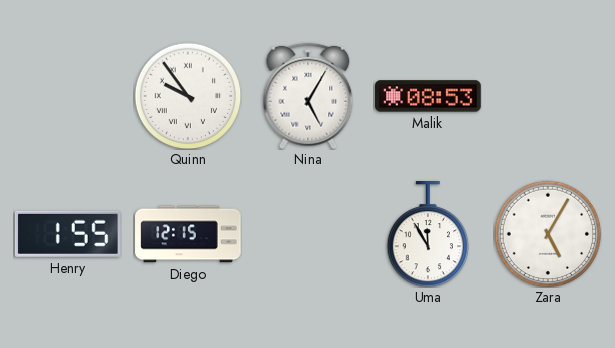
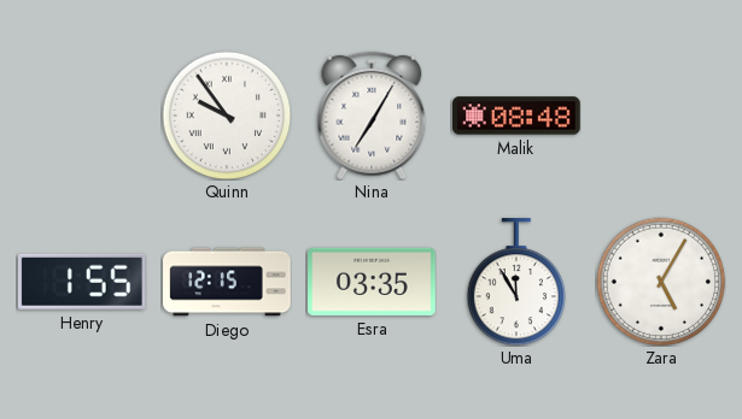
Nina: 5:05 -> 7:05
Malik: 08:53 -> 08:48
Esra: none -> 03:35
